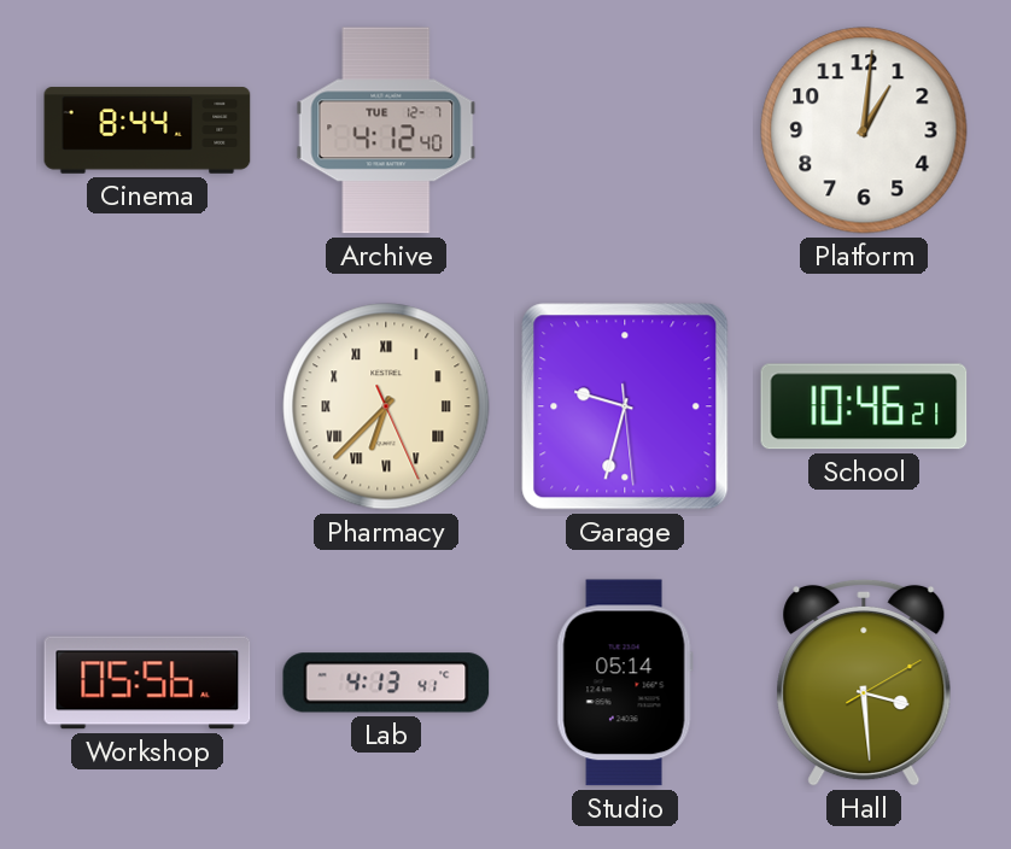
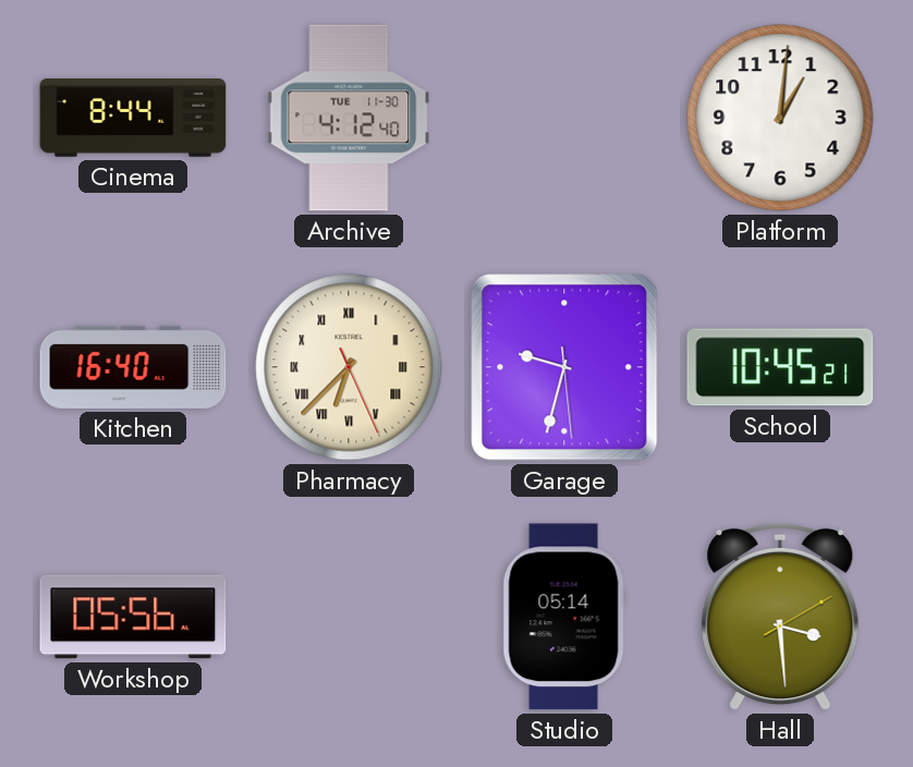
Archive date: TUE 12-7 -> TUE 11-30
Kitchen: none -> 16:40
School: 10:46 -> 10:45
Lab: 4:13 -> none
